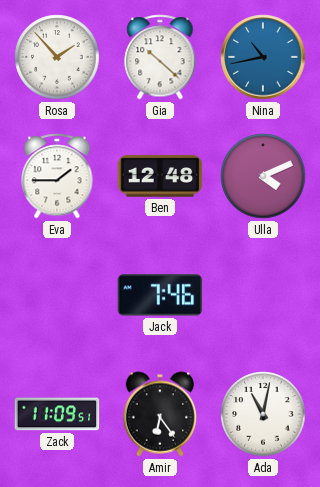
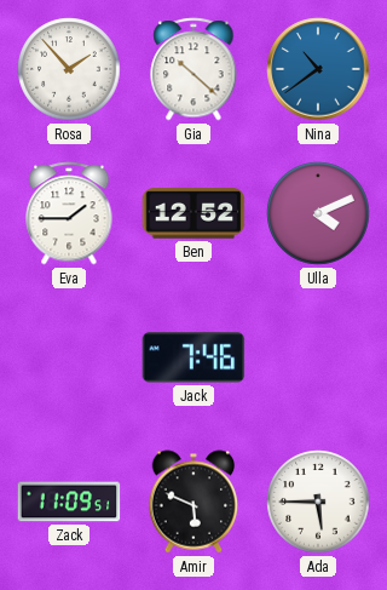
Nina: 10:43 -> 10:39
Ben: 12:48 -> 12:52
Amir: 6:24 -> 5:49
Ada: 11:02 -> 5:45
